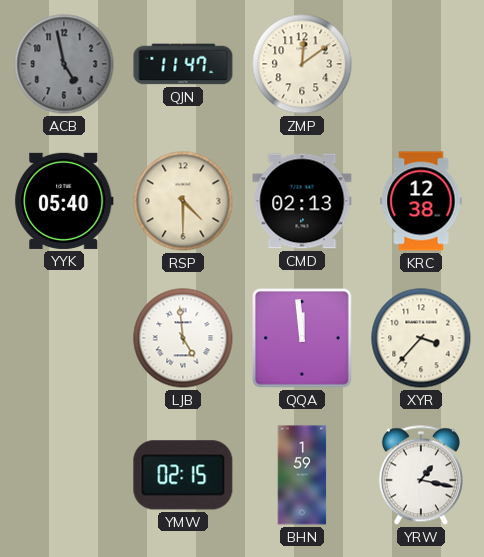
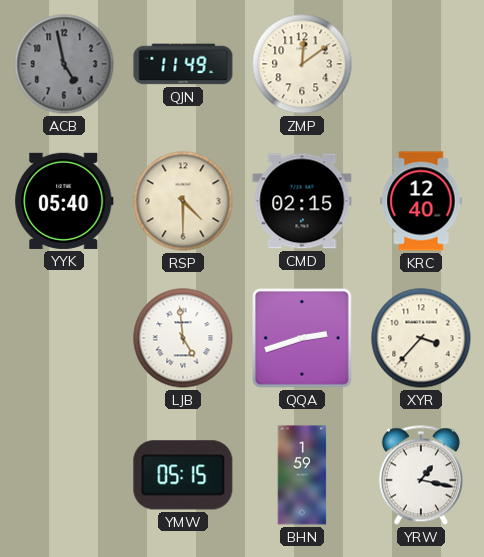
QJN: 11:47 -> 11:49
CMD: 02:13 -> 02:15
KRC: 12:38 -> 12:40
QQA: 11:59 -> 2:42
YMW: 02:15 -> 05:15
